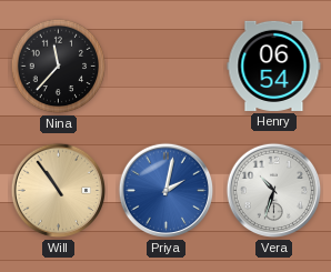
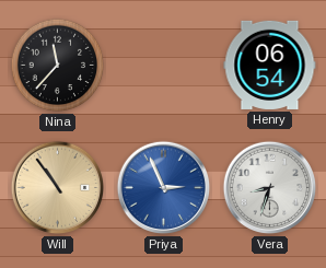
Priya: 2:02 -> 2:56
Vera: 10:33 -> 8:33
